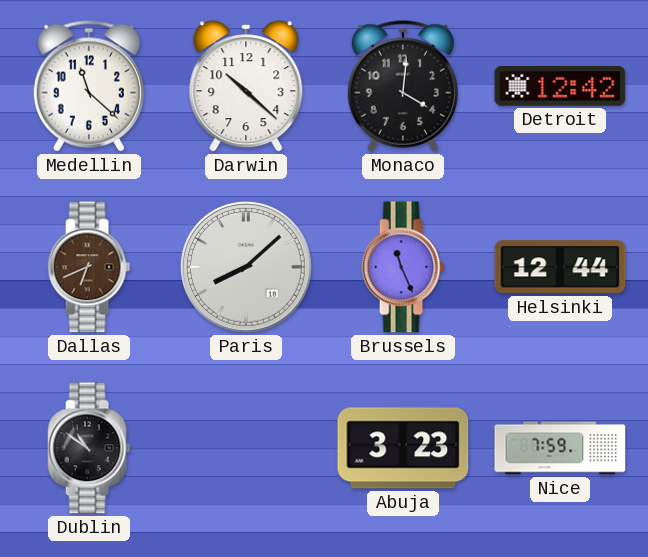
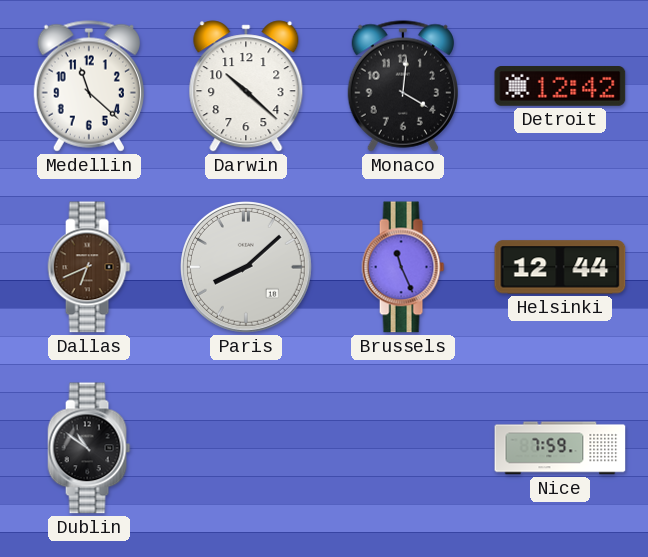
Abuja: 3:23 -> none
